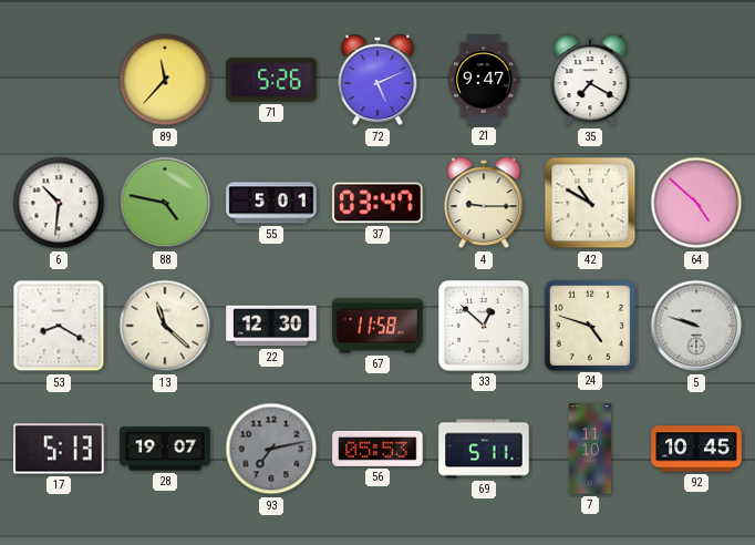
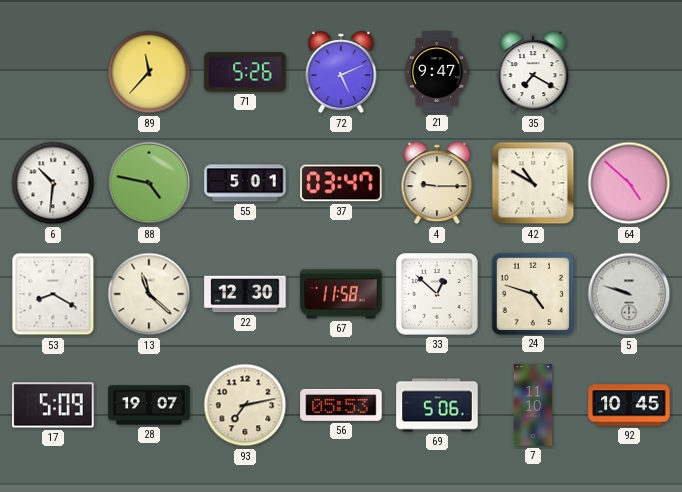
17: 5:13 -> 5:09
93 dial: grey -> cream
69: 5:11 -> 5:06
